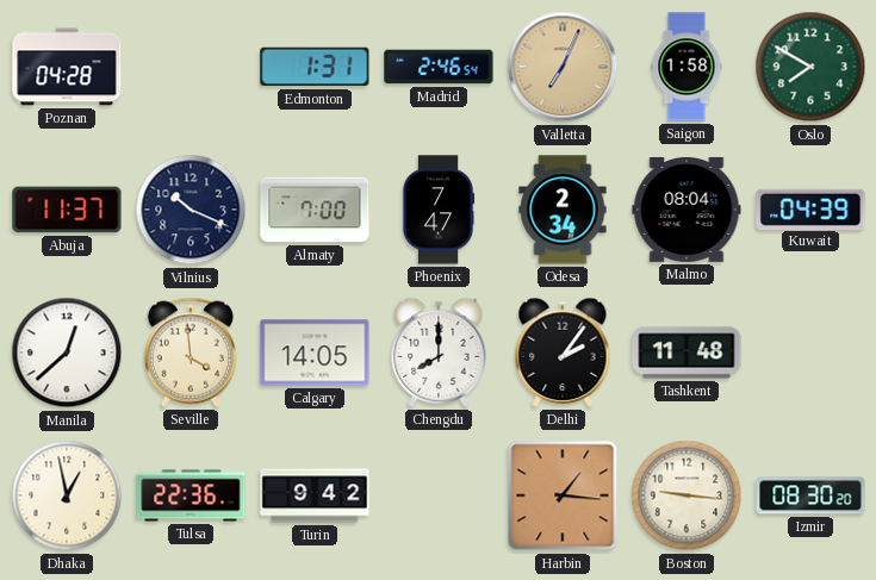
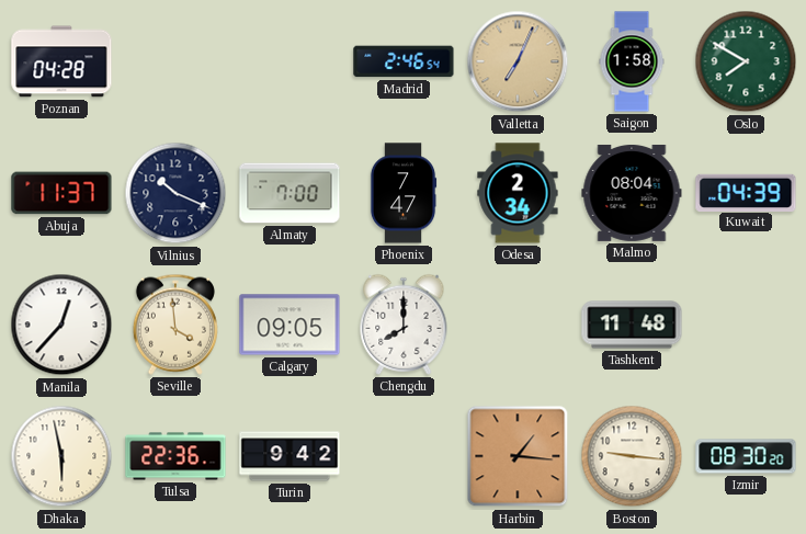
Edmonton: 1:31 -> none
Manila: 12:38 -> 12:37
Calgary: 14:05 -> 09:05
Delhi: 2:06 -> none
Dhaka: 12:58 -> 5:58
